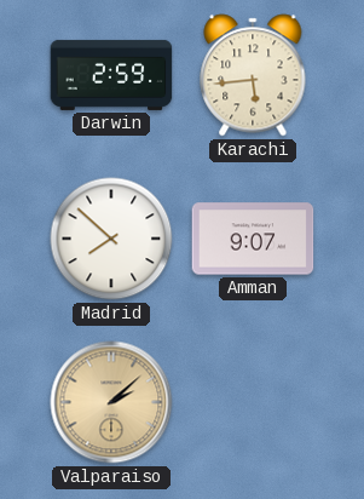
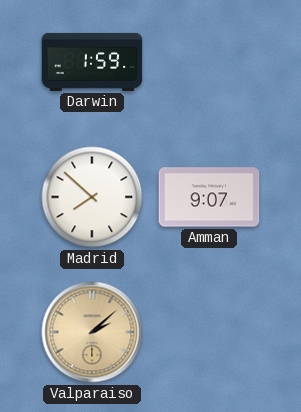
Darwin: 2:59 -> 1:59
Karachi: 5:44 -> none
